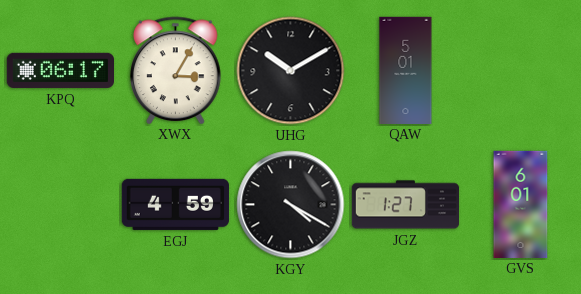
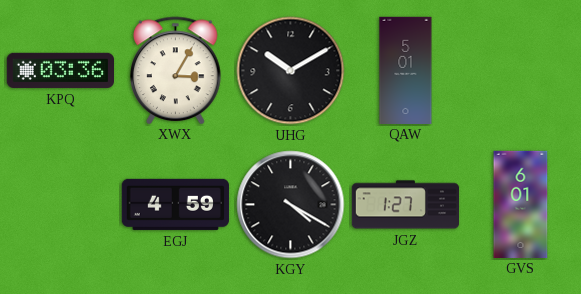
KPQ: 06:17 -> 03:36
